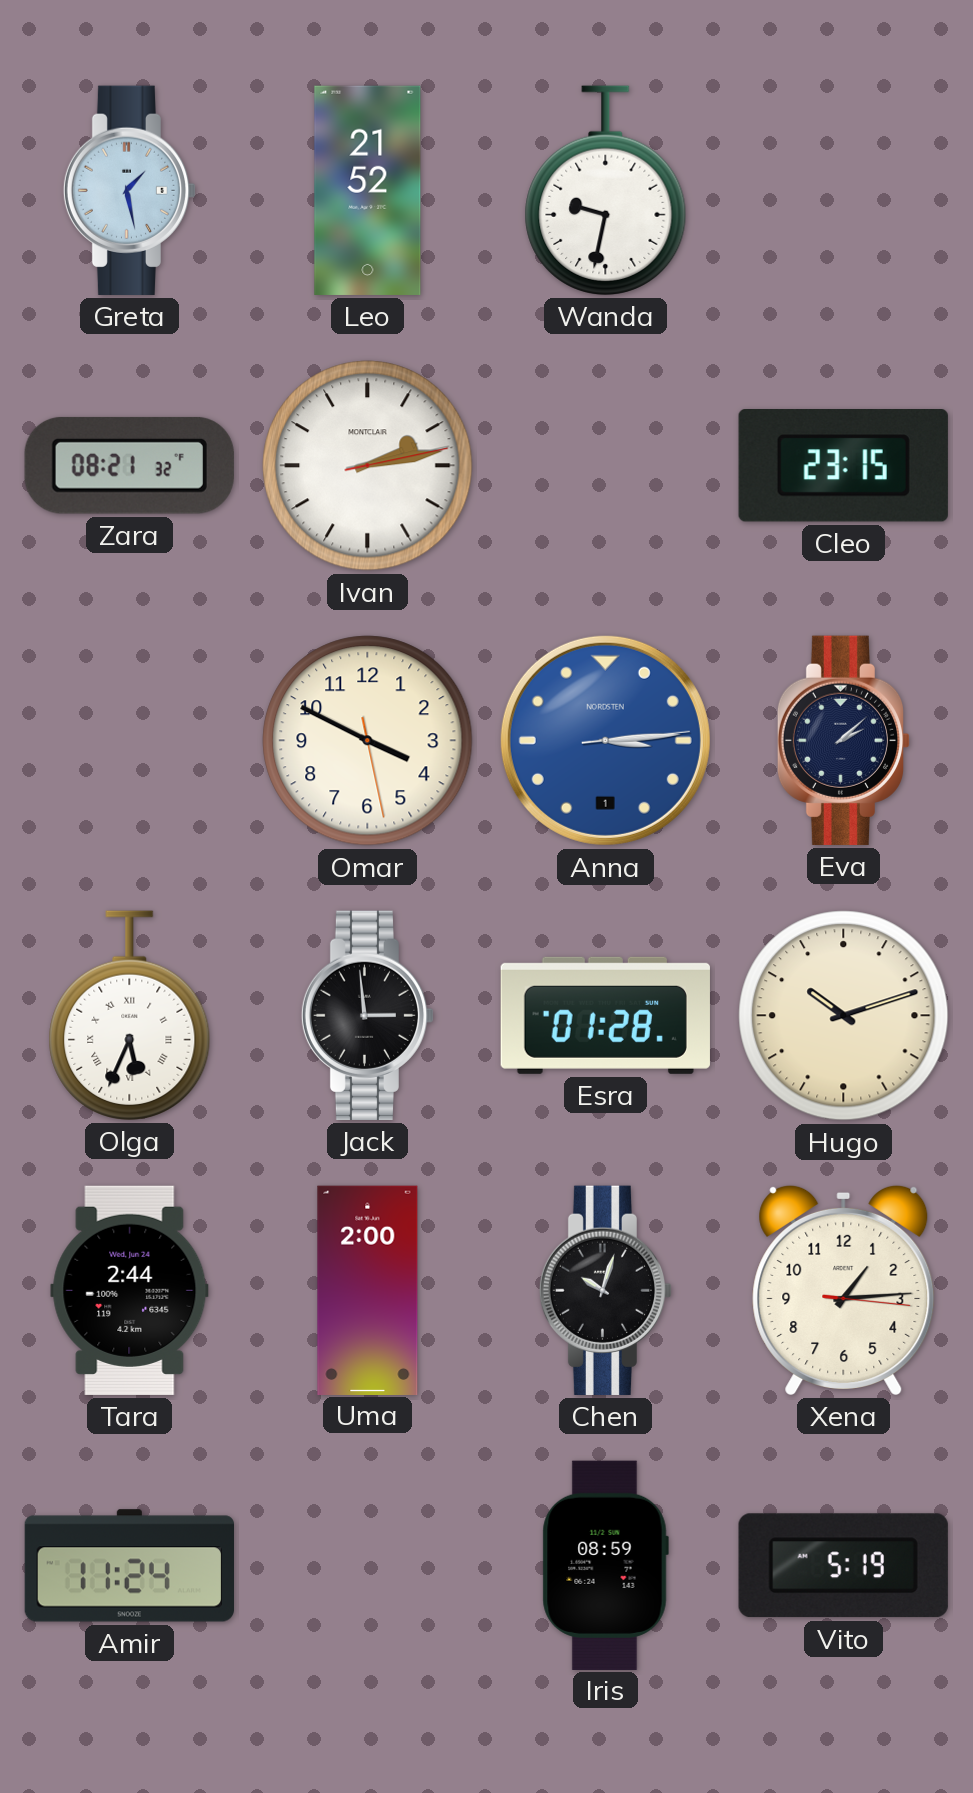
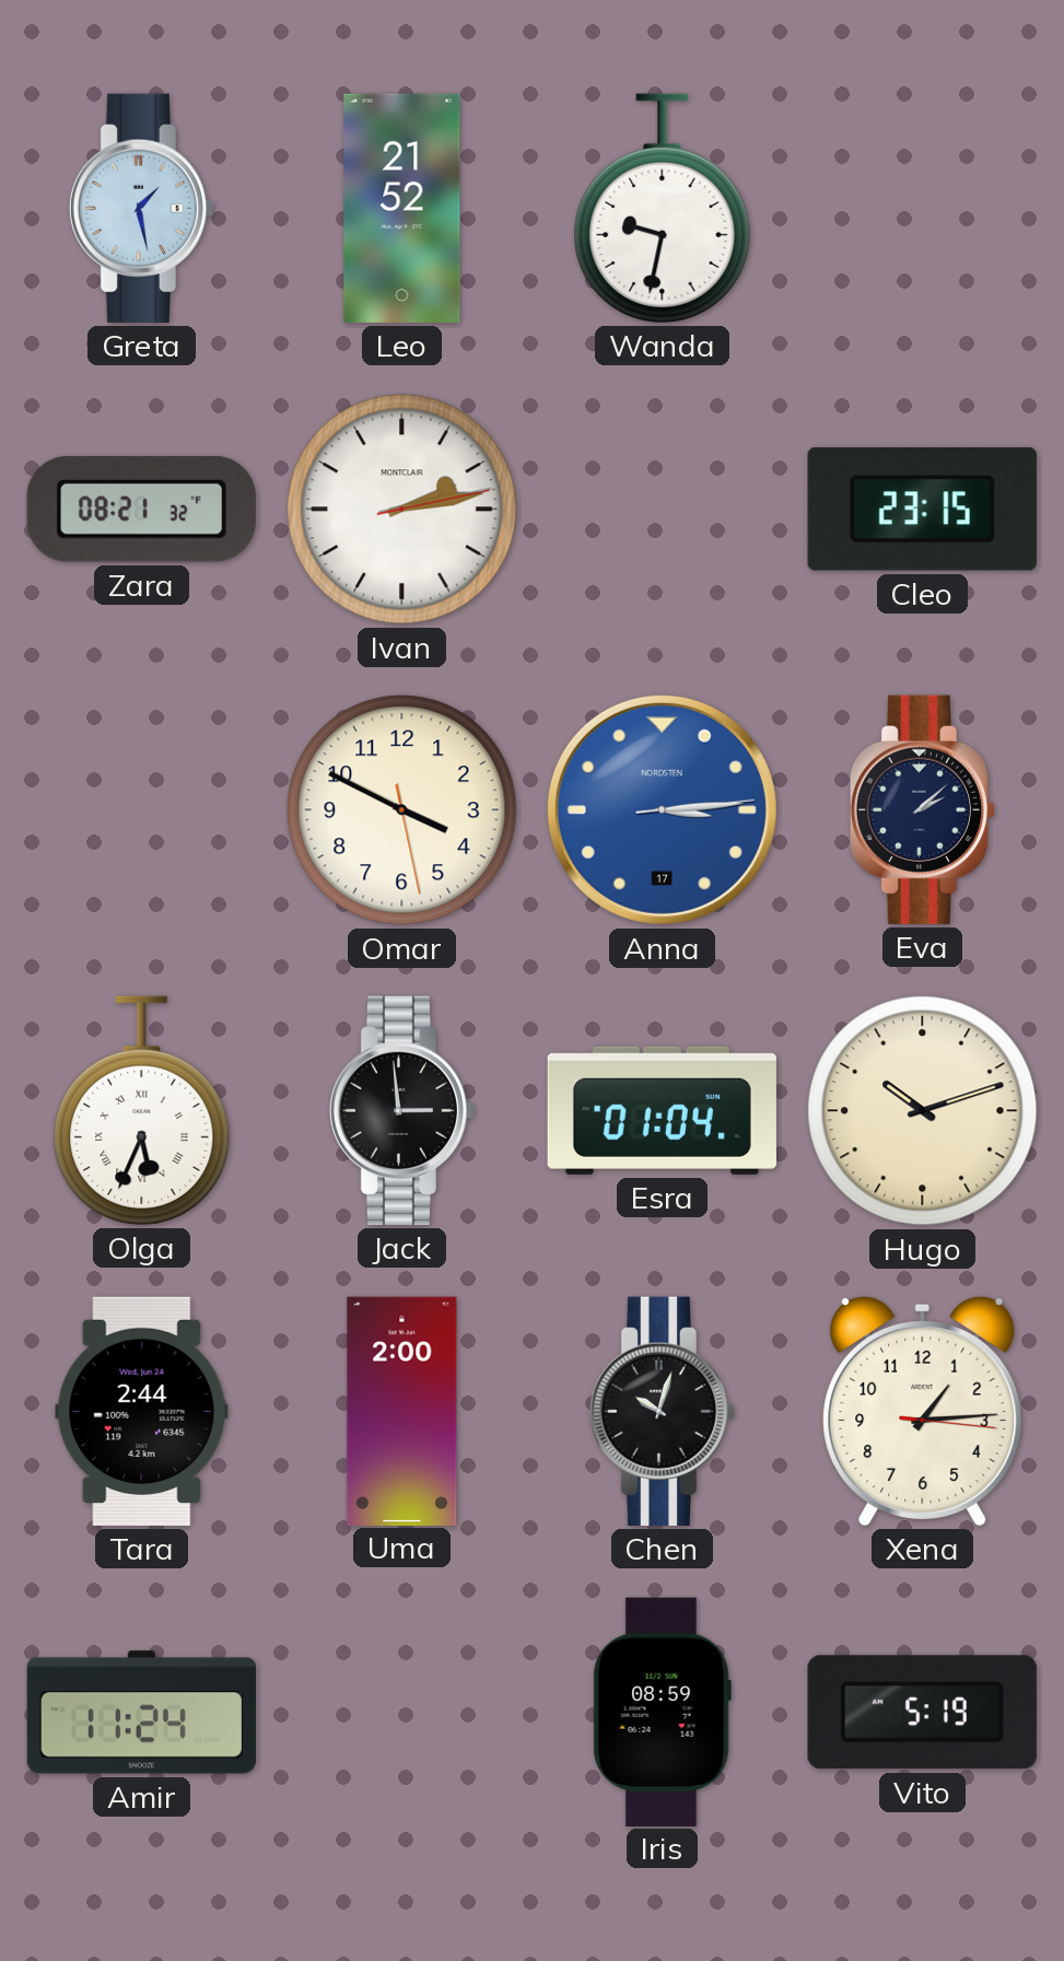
Anna date: 1 -> 17
Esra: 01:28 -> 01:04
